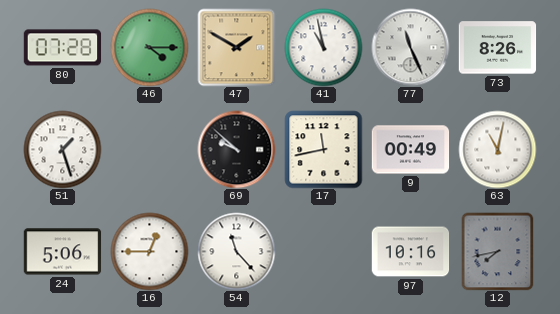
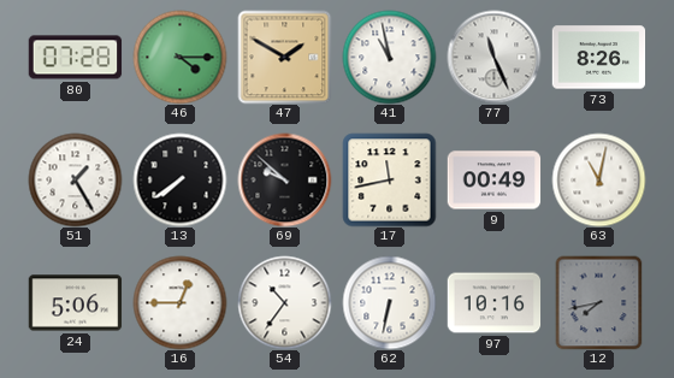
51: 1:27 -> 1:25
13: none -> 7:39
54: 11:23 -> 10:36
62: none -> 6:32
